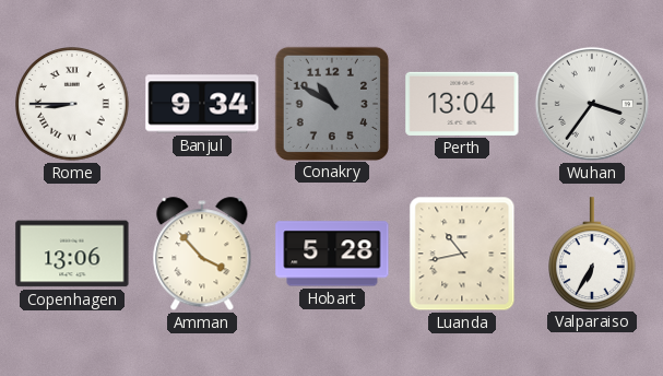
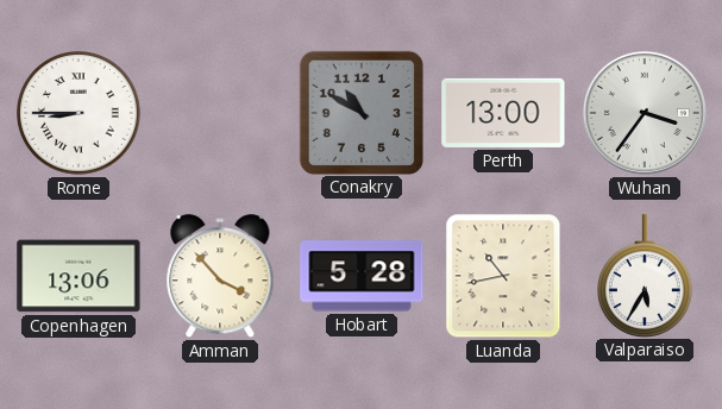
Banjul: 9:34 -> none
Perth: 13:04 -> 13:00
Valparaiso: 6:35 -> 5:35
